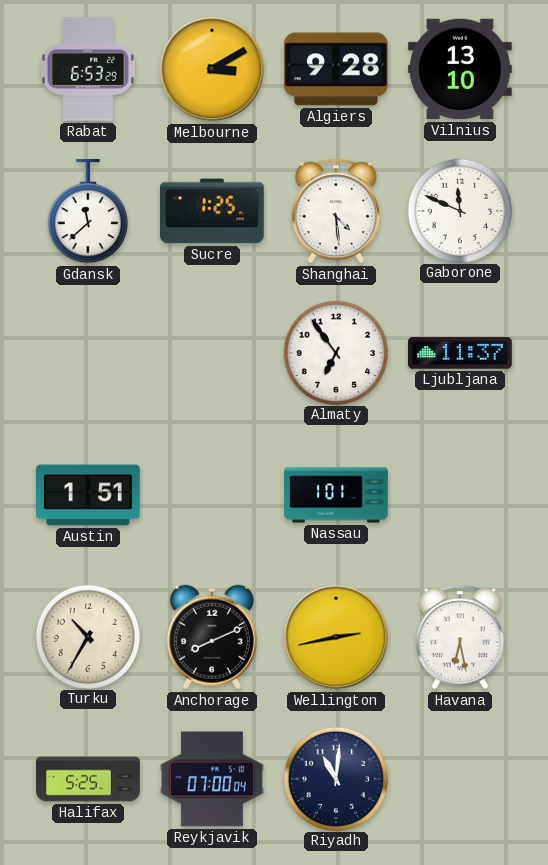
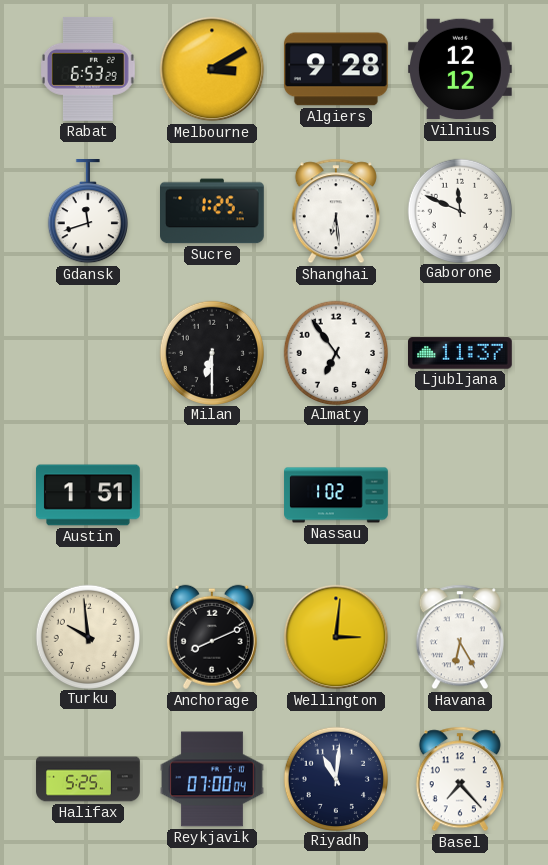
Vilnius: 13:10 -> 12:12
Gdansk: 11:38 -> 11:42
Shanghai: 4:29 -> 6:29
Milan: none -> 6:30
Nassau: 1:01 -> 1:02
Turku: 10:35 -> 9:59
Wellington: 2:43 -> 3:01
Havana: 6:28 -> 6:25
Basel: none -> 7:23
